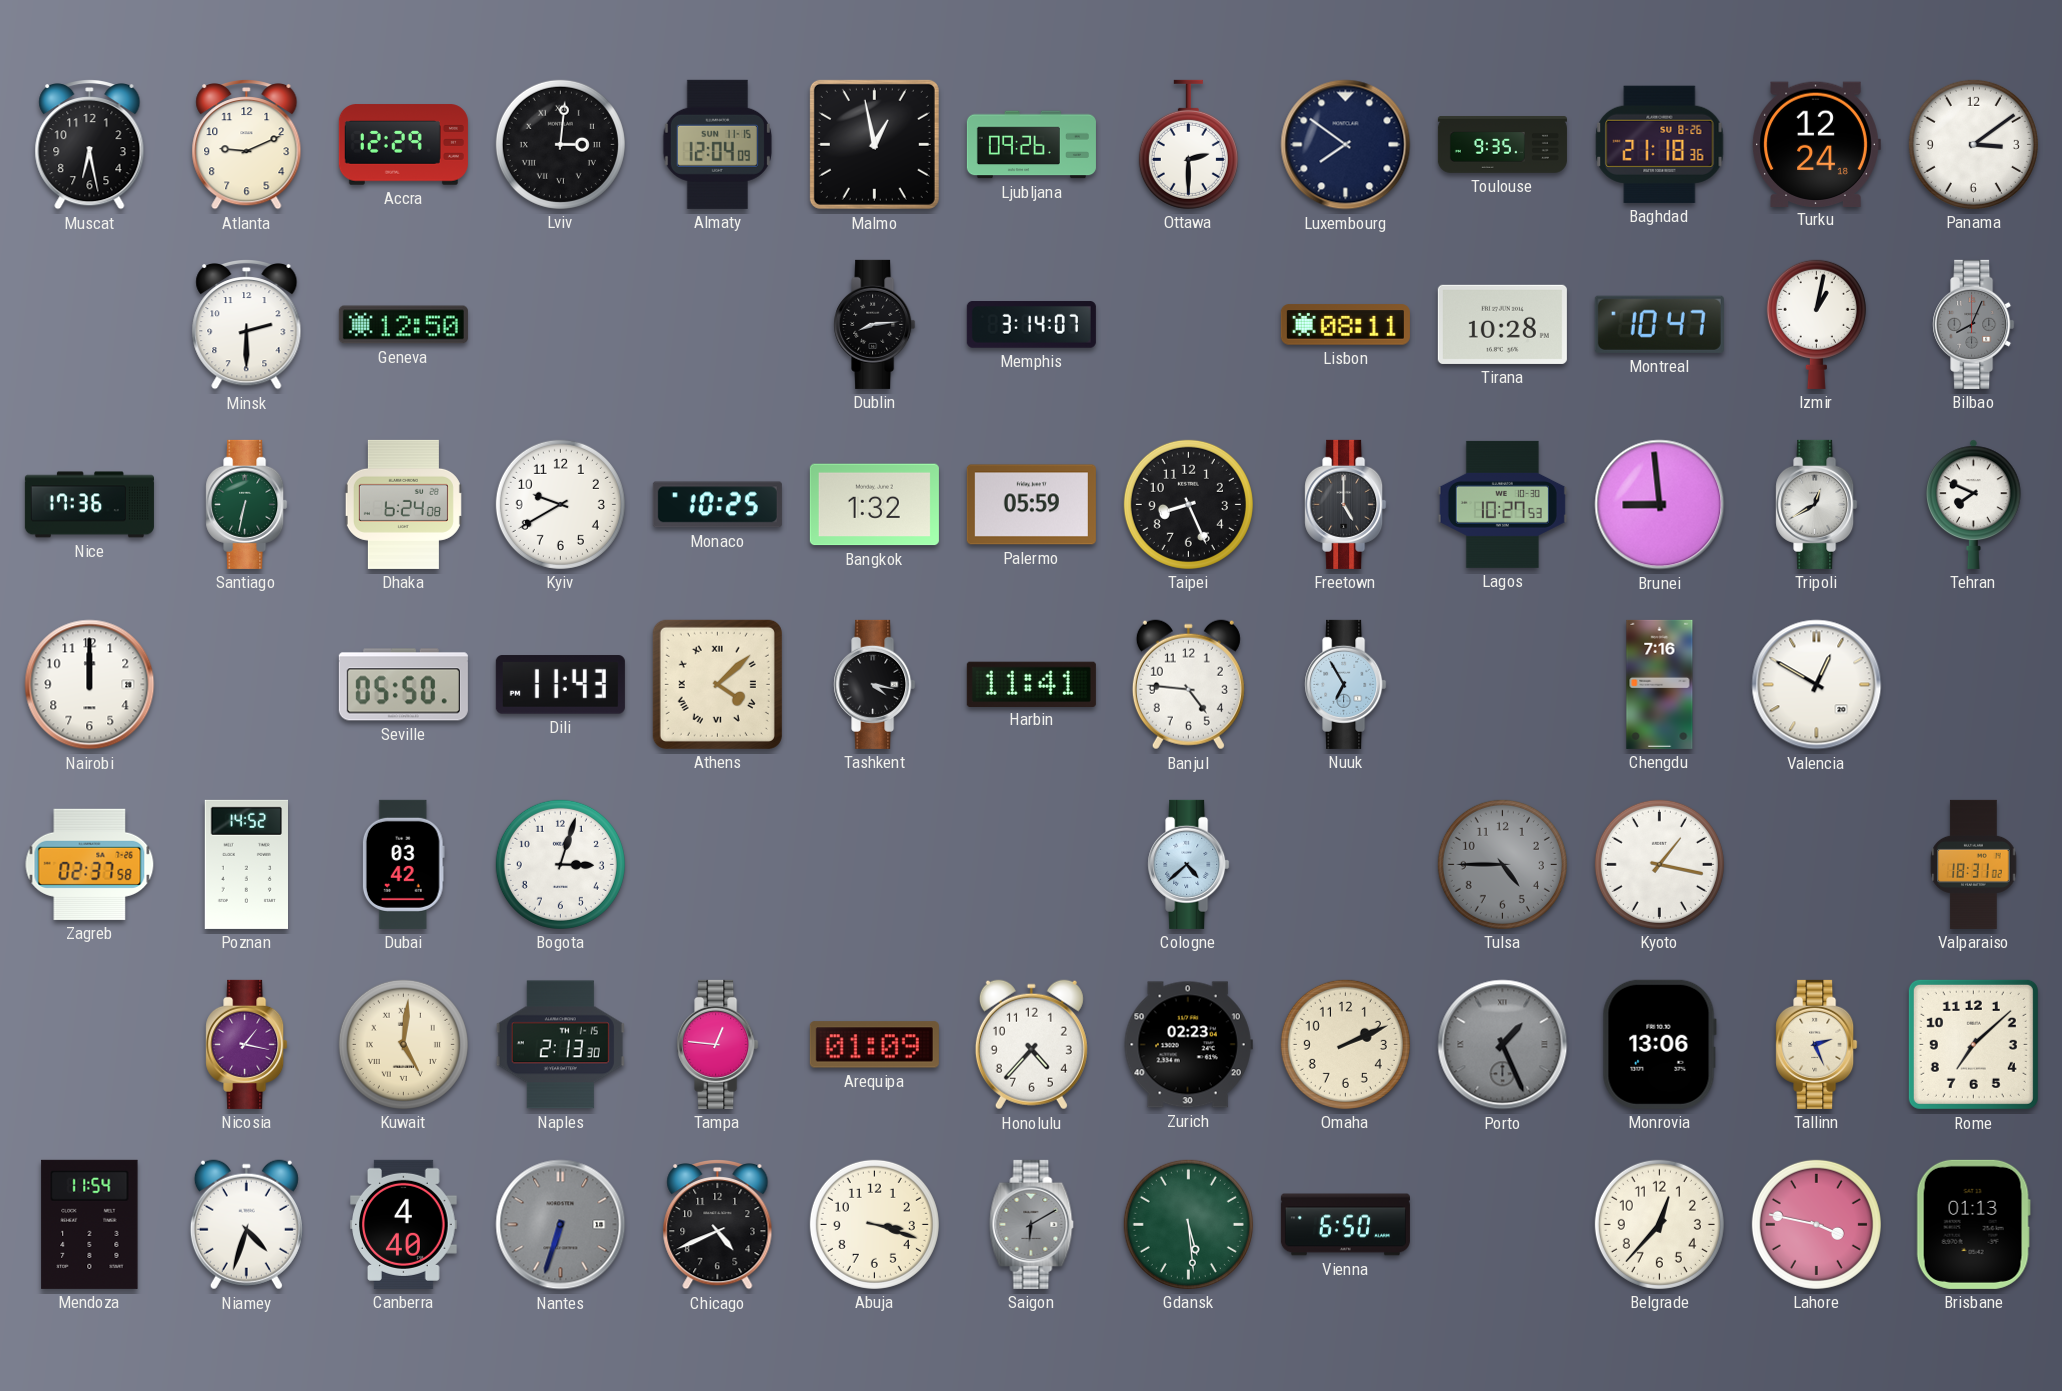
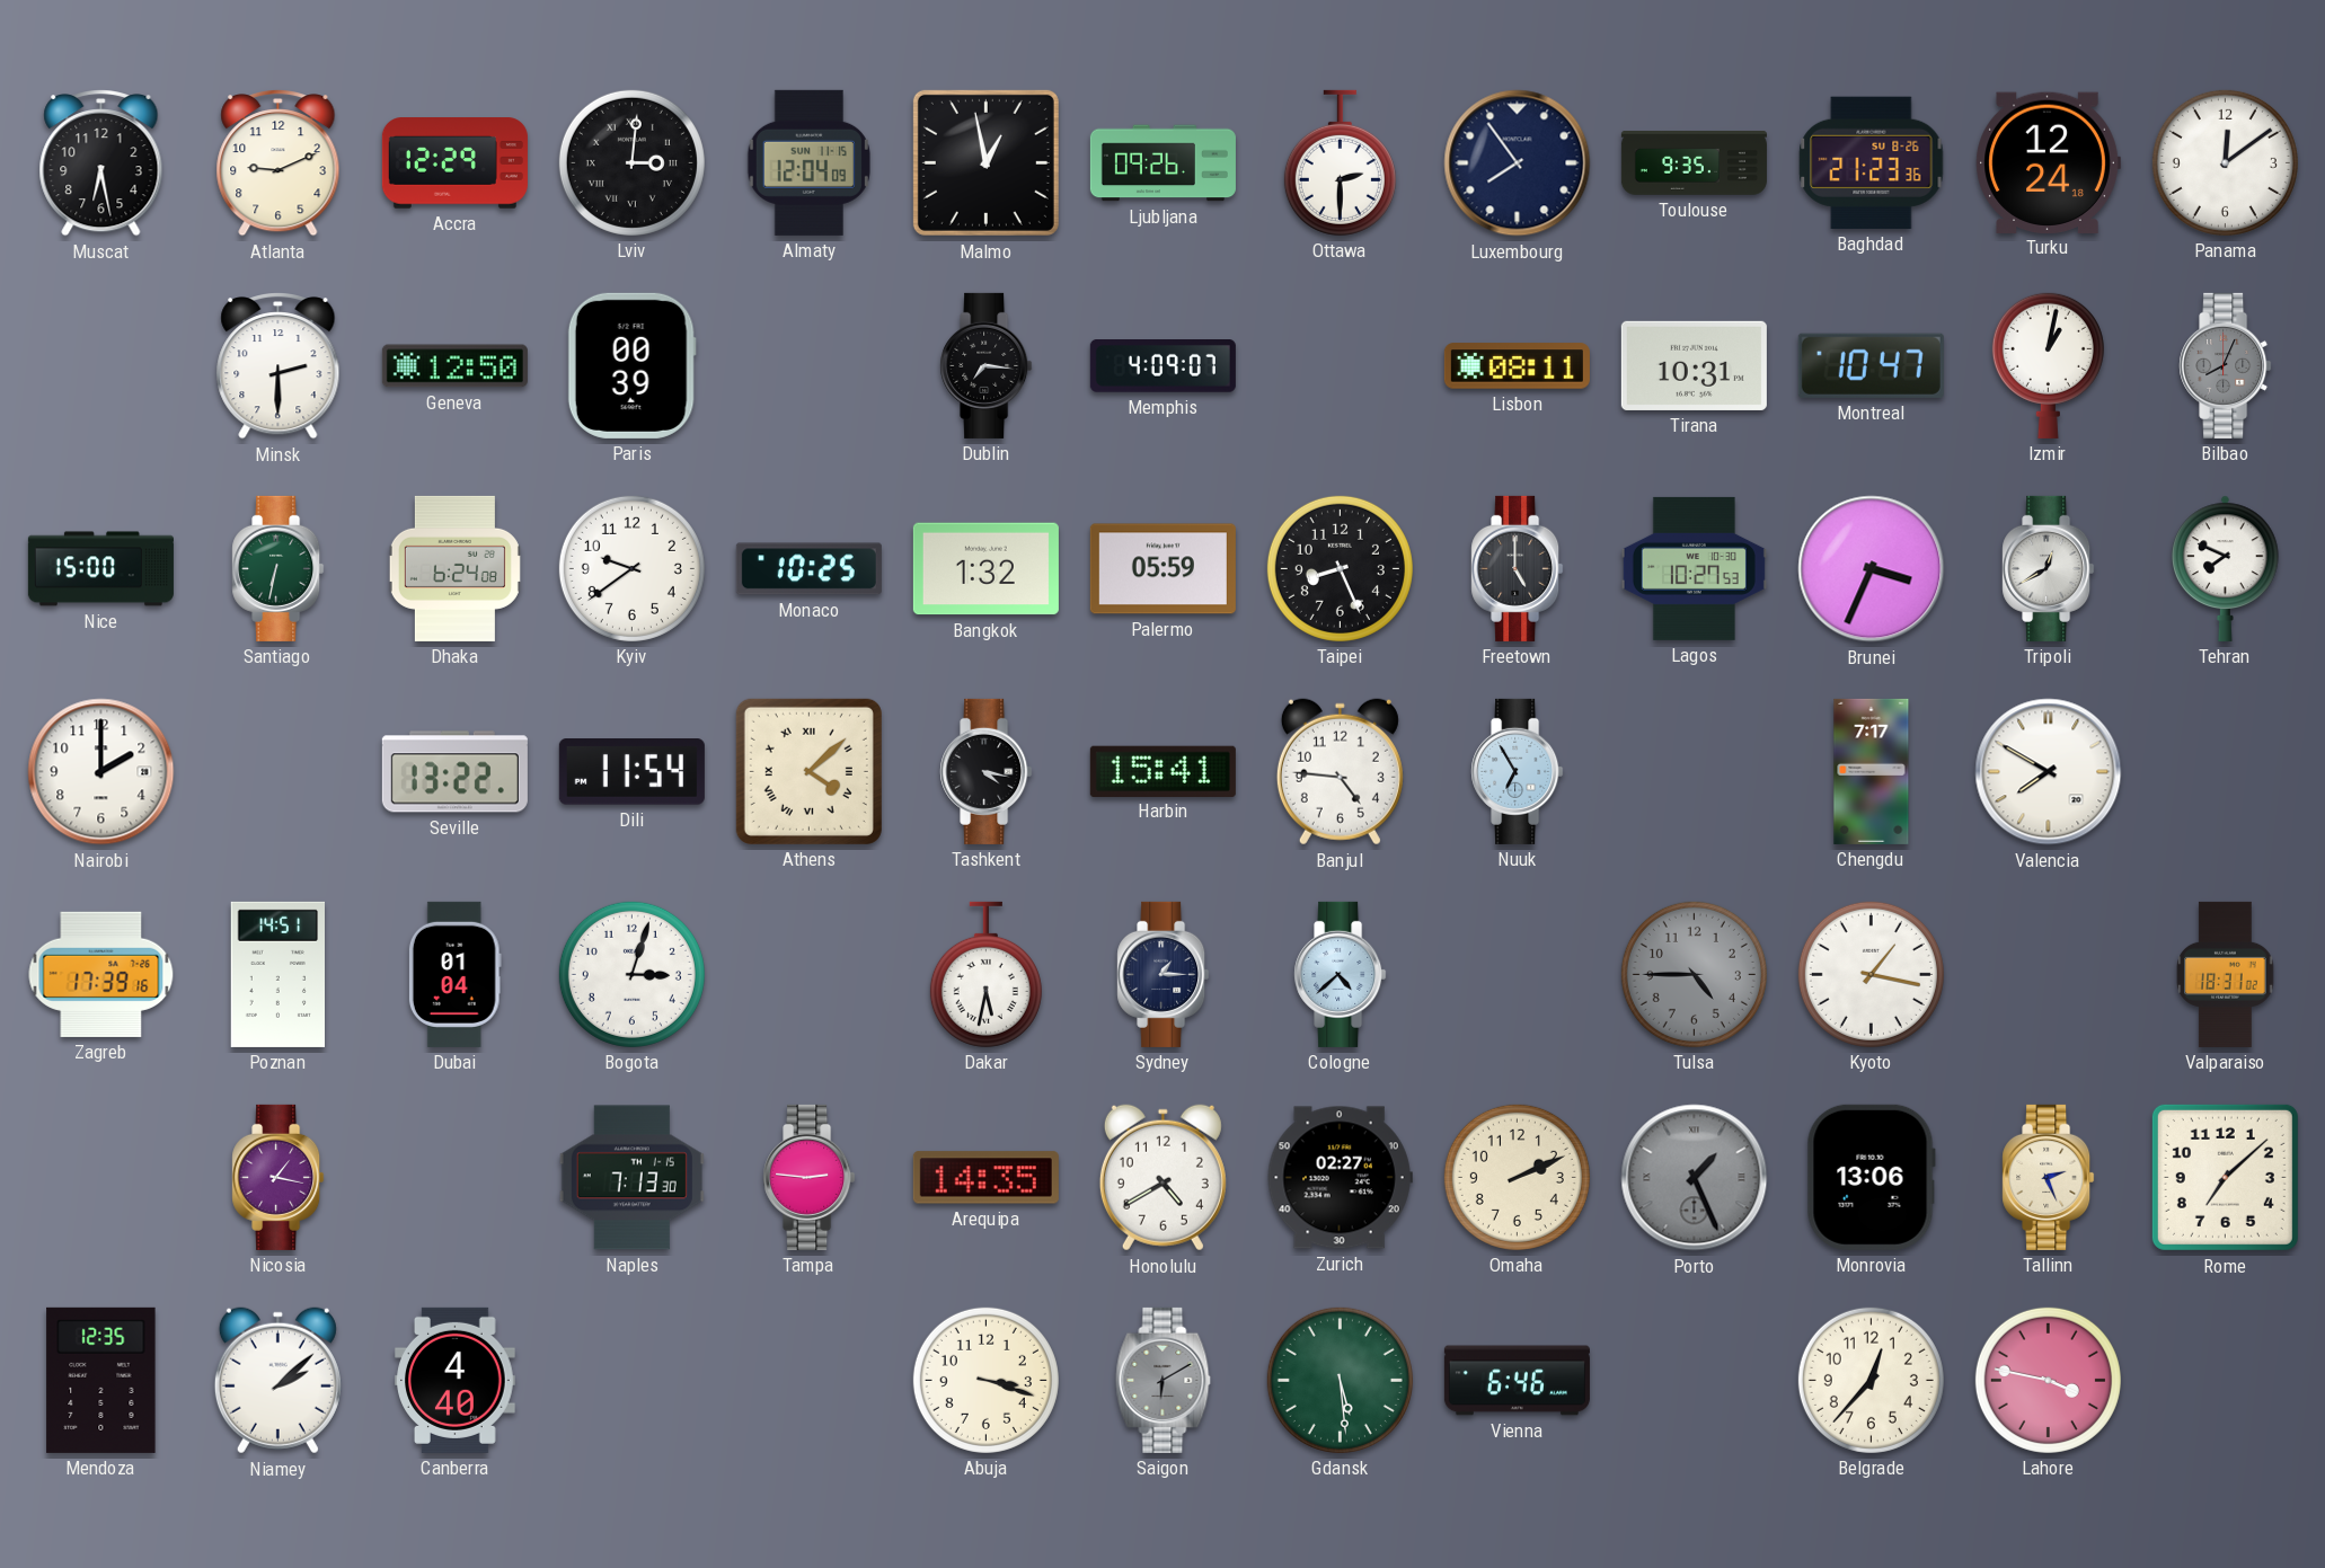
Luxembourg: 7:51 -> 7:54
Baghdad: 21:18 -> 21:23
Panama: 3:09 -> 12:09
Paris: none -> 00:39
Dublin: 8:14 -> 7:16
Memphis: 3:14 -> 4:09
Tirana: 10:28 -> 10:31
Nice: 17:36 -> 15:00
Kyiv: 9:40 -> 9:39
Brunei: 8:59 -> 3:34
Nairobi: 12:00 -> 2:00
Seville: 05:50 -> 13:22
Dili: 11:43 -> 11:54
Harbin: 11:41 -> 15:41
Chengdu: 7:16 -> 7:17
Valencia: 12:50 -> 7:50
Zagreb: 02:37 -> 17:39
Poznan: 14:52 -> 14:51
Dubai: 03:42 -> 01:04
Dakar: none -> 5:32
Sydney: none -> 1:15
Kuwait: 5:01 -> none
Naples: 2:13 -> 7:13
Tampa: 12:46 -> 2:46
Arequipa: 01:09 -> 14:35
Honolulu: 4:37 -> 4:40
Zurich: 02:23 -> 02:27
Mendoza: 11:54 -> 12:35
Niamey: 4:33 -> 2:08
Nantes: 6:33 -> none
Chicago: 4:41 -> none
Vienna: 6:50 -> 6:46
Brisbane: 01:13 -> none
